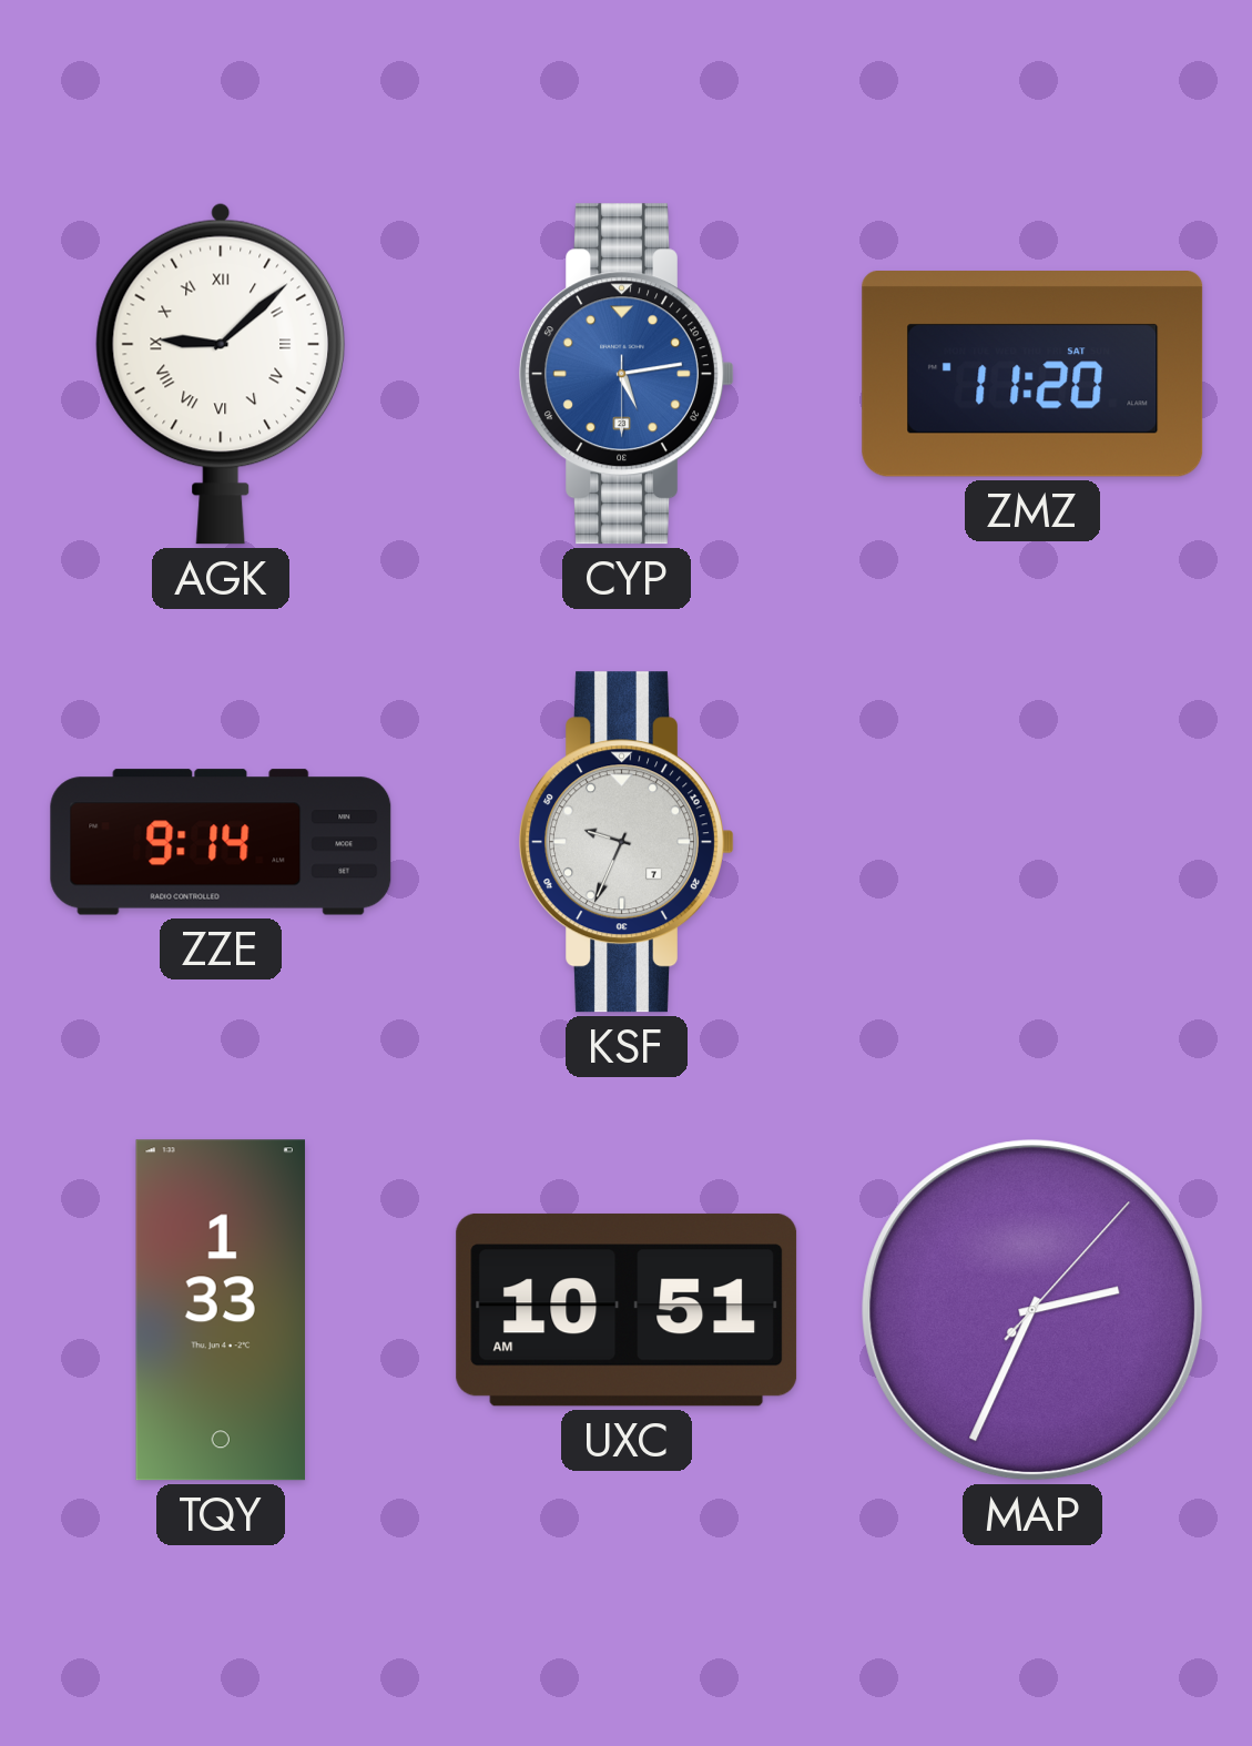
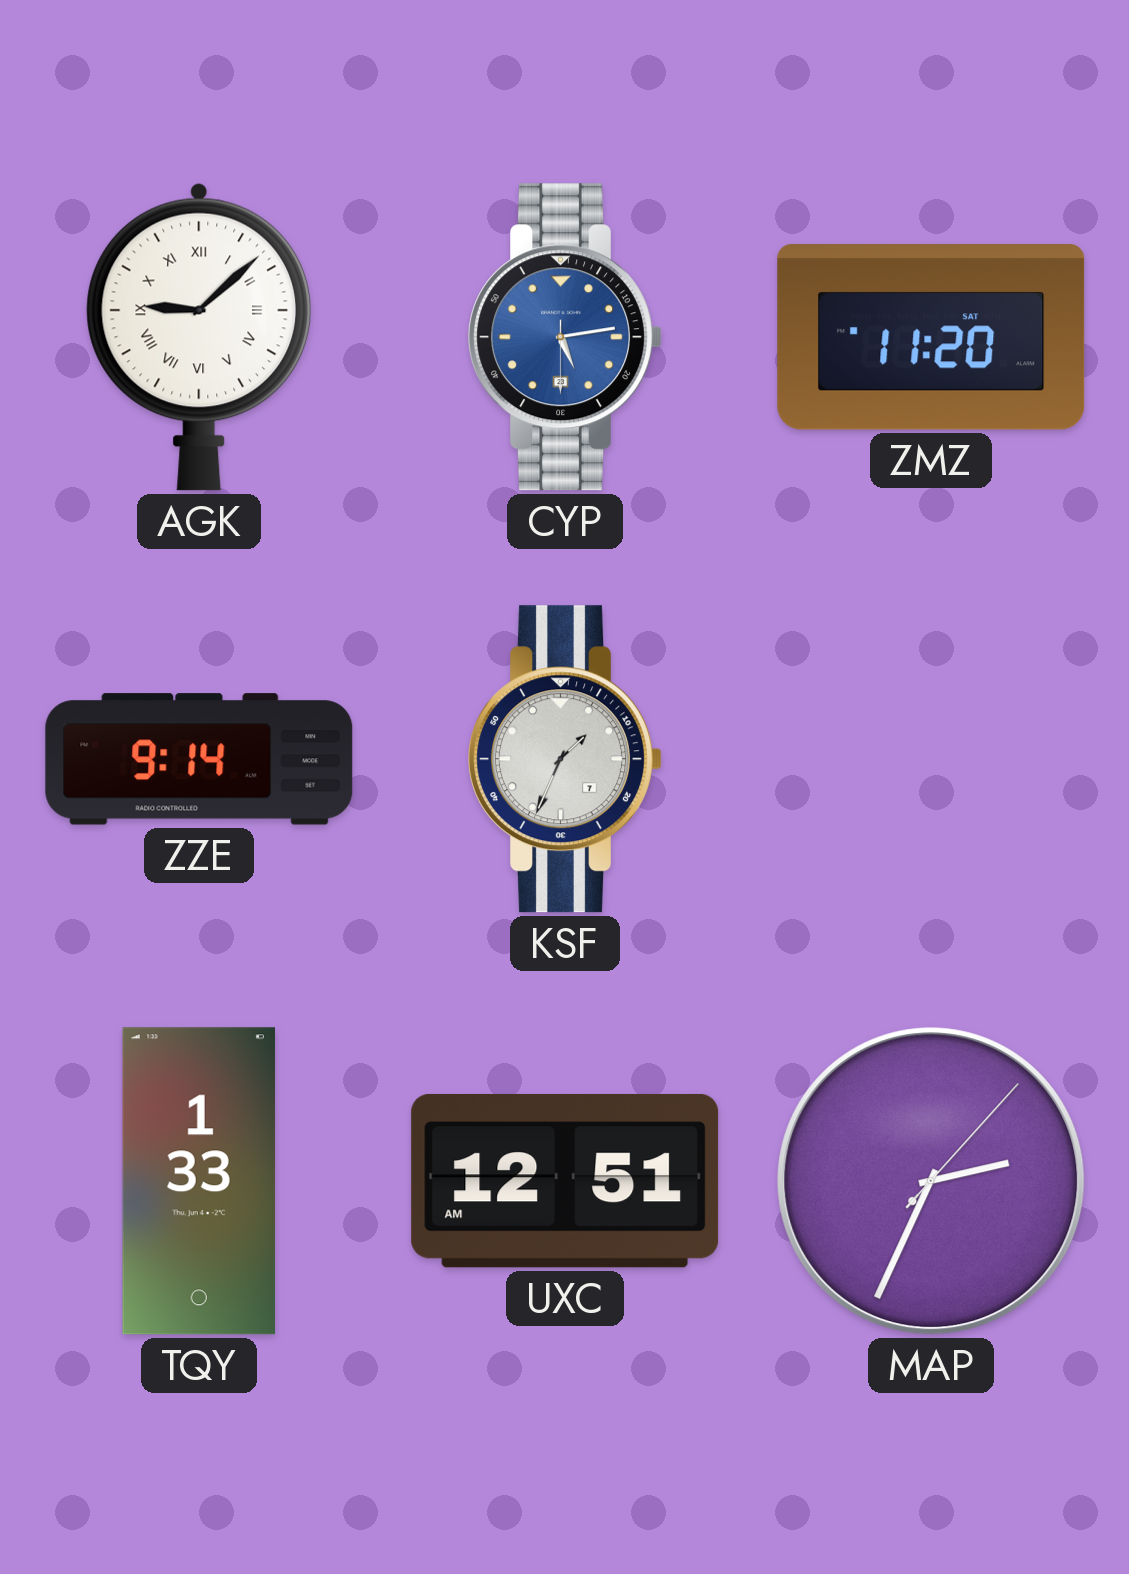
KSF: 9:34 -> 1:34
UXC: 10:51 -> 12:51
